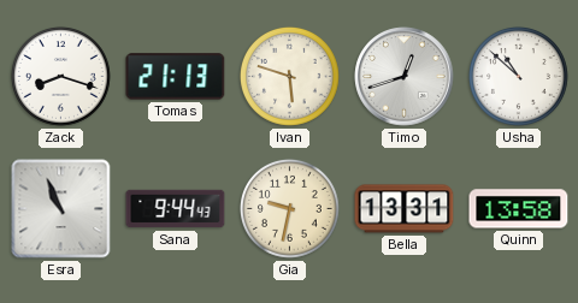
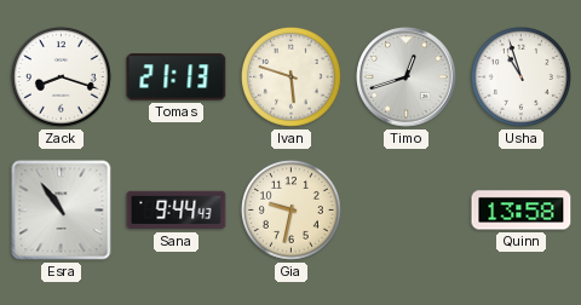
Usha: 10:52 -> 10:57
Esra: 10:56 -> 10:54
Bella: 13:31 -> none
